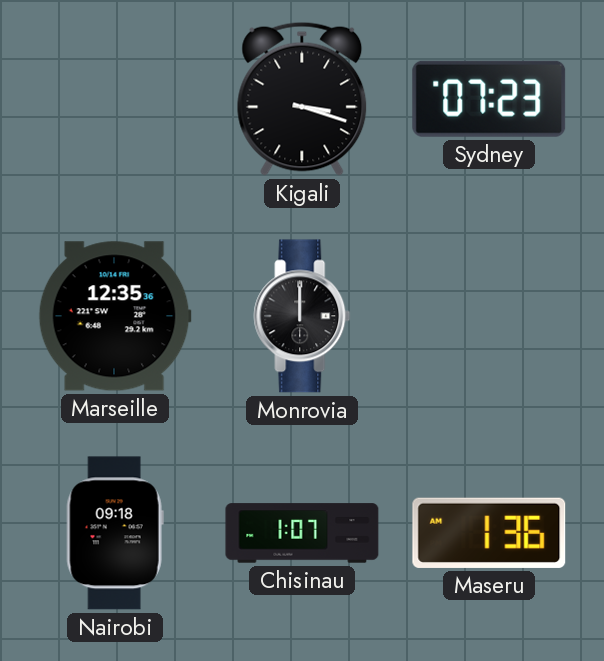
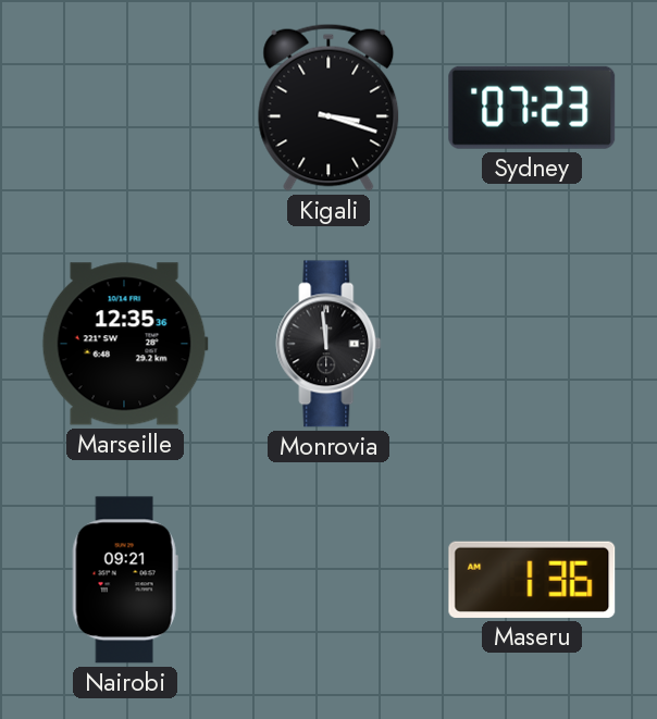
Monrovia: 12:00 -> 11:59
Nairobi: 09:18 -> 09:21
Chisinau: 1:07 -> none
